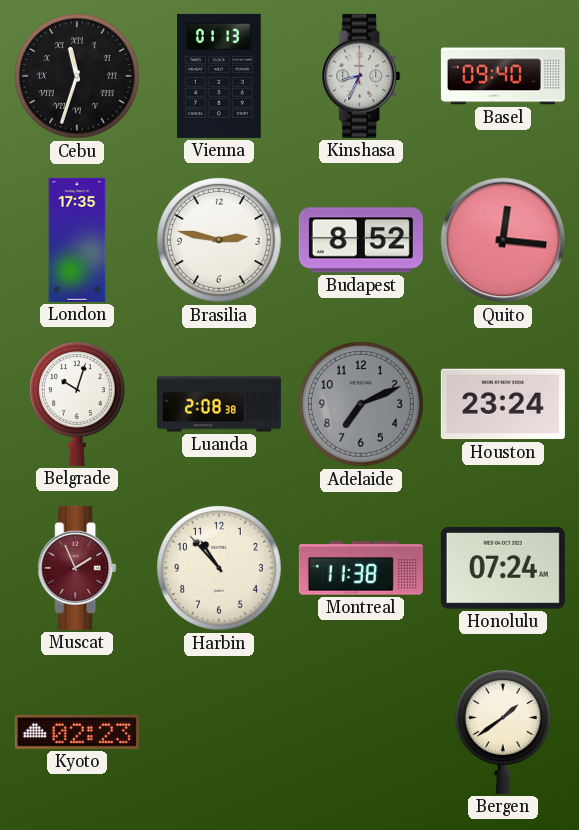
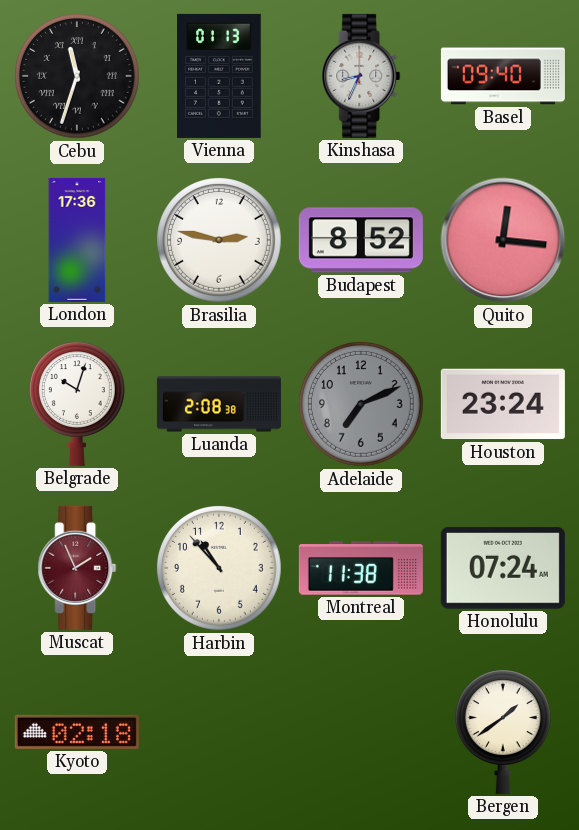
London: 17:35 -> 17:36
Kyoto: 02:23 -> 02:18
